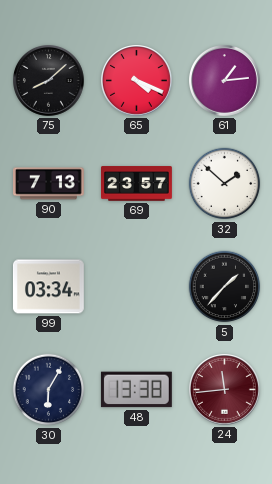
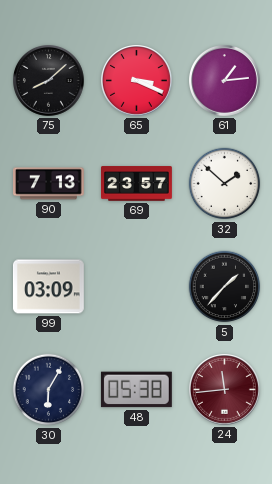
65: 4:19 -> 3:19
99: 03:34 -> 03:09
48: 13:38 -> 05:38
